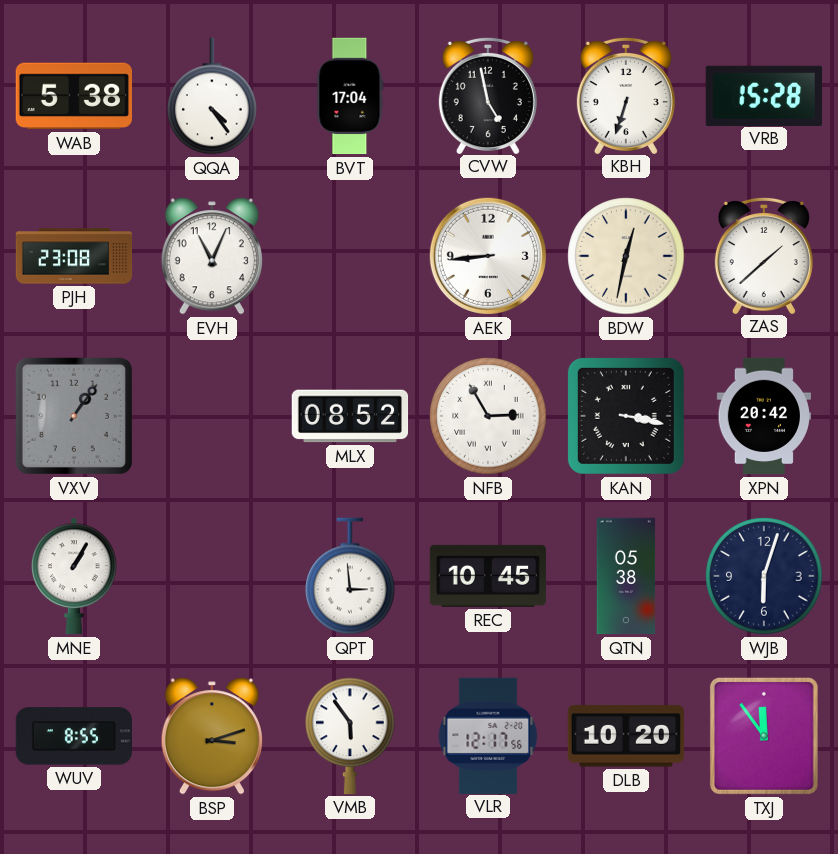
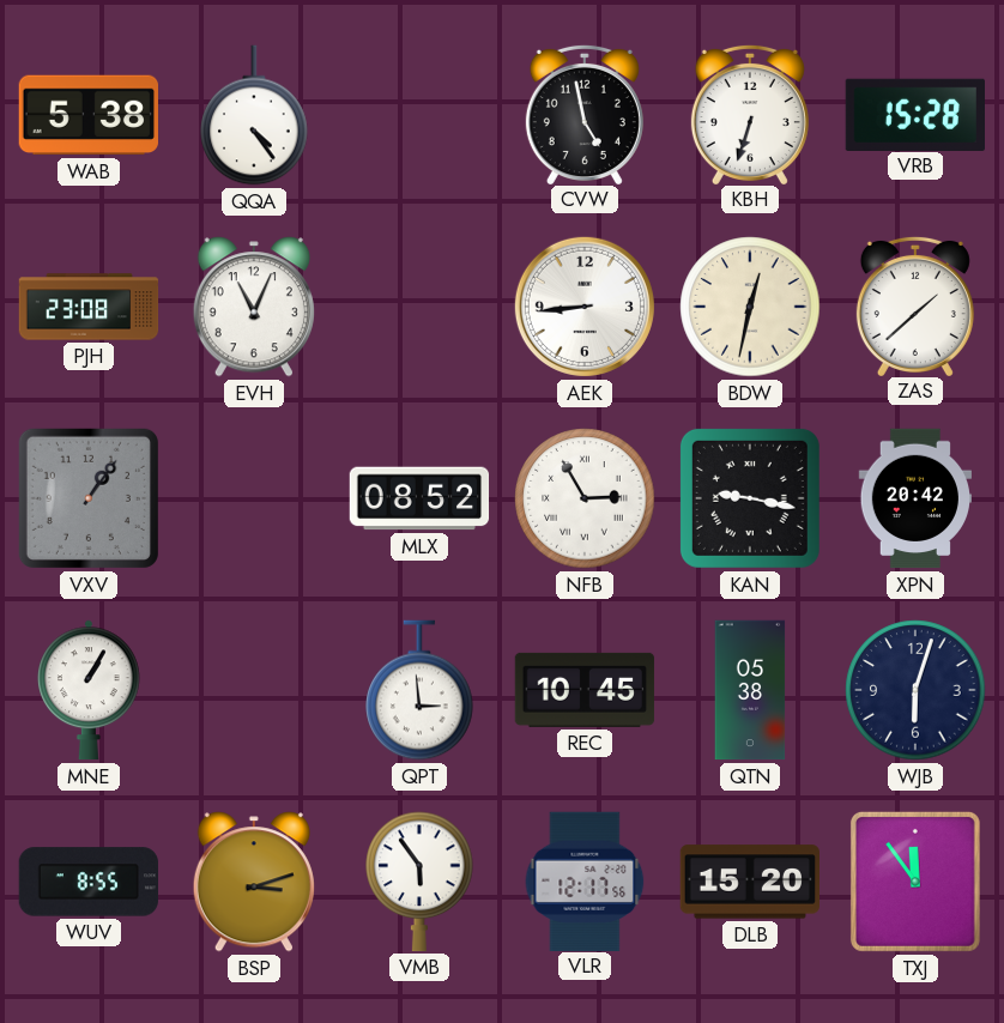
BVT: 17:04 -> none
KAN: 3:17 -> 9:17
DLB: 10:20 -> 15:20
